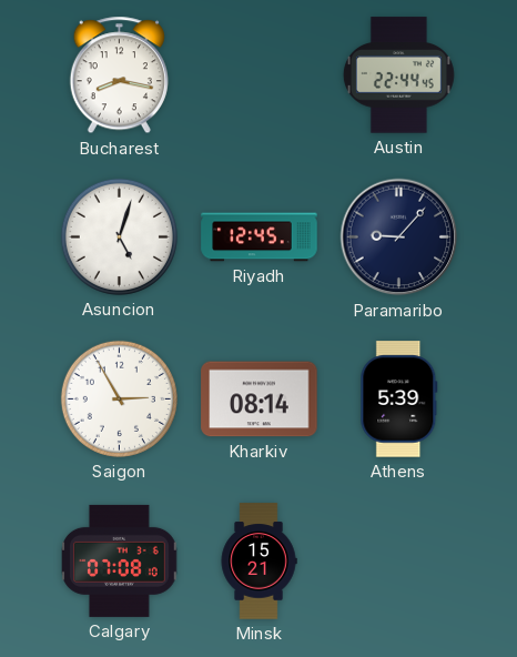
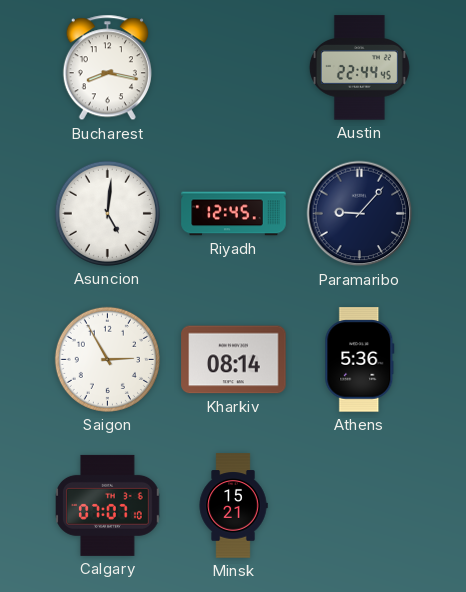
Asuncion: 5:03 -> 5:01
Athens: 5:39 -> 5:36
Calgary: 07:08 -> 07:07
